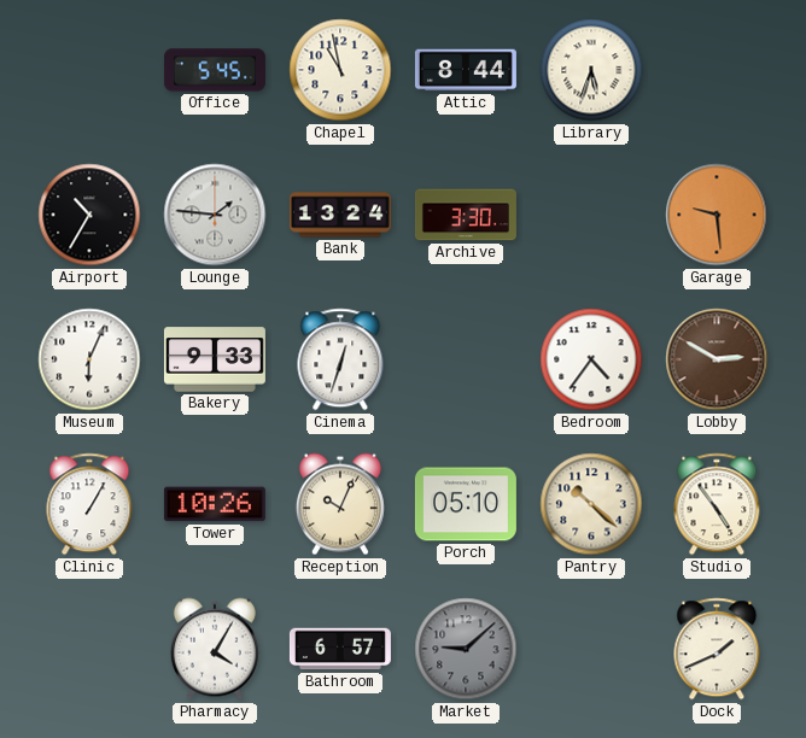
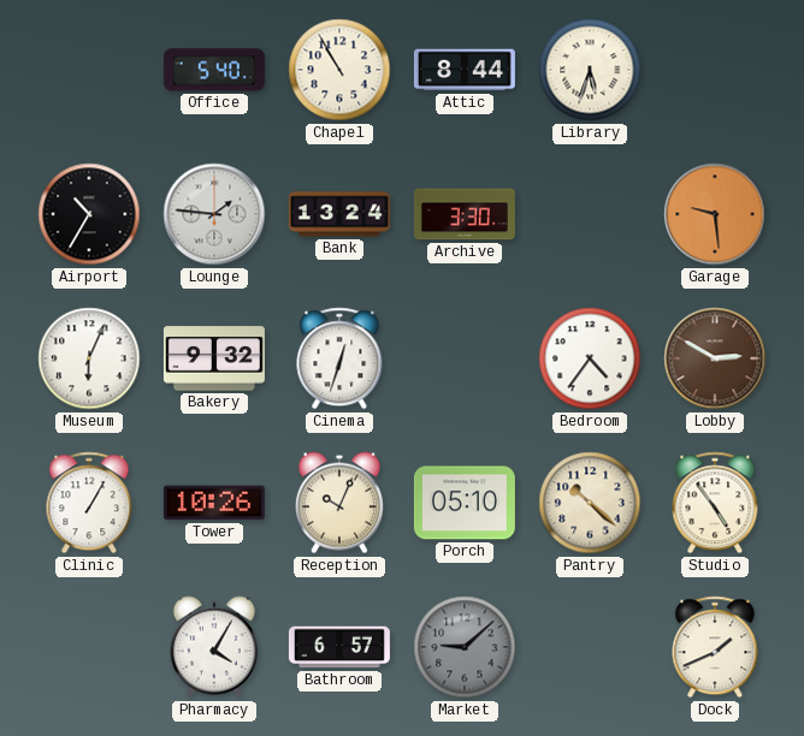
Office: 5:45 -> 5:40
Chapel: 10:58 -> 10:55
Bakery: 9:33 -> 9:32
